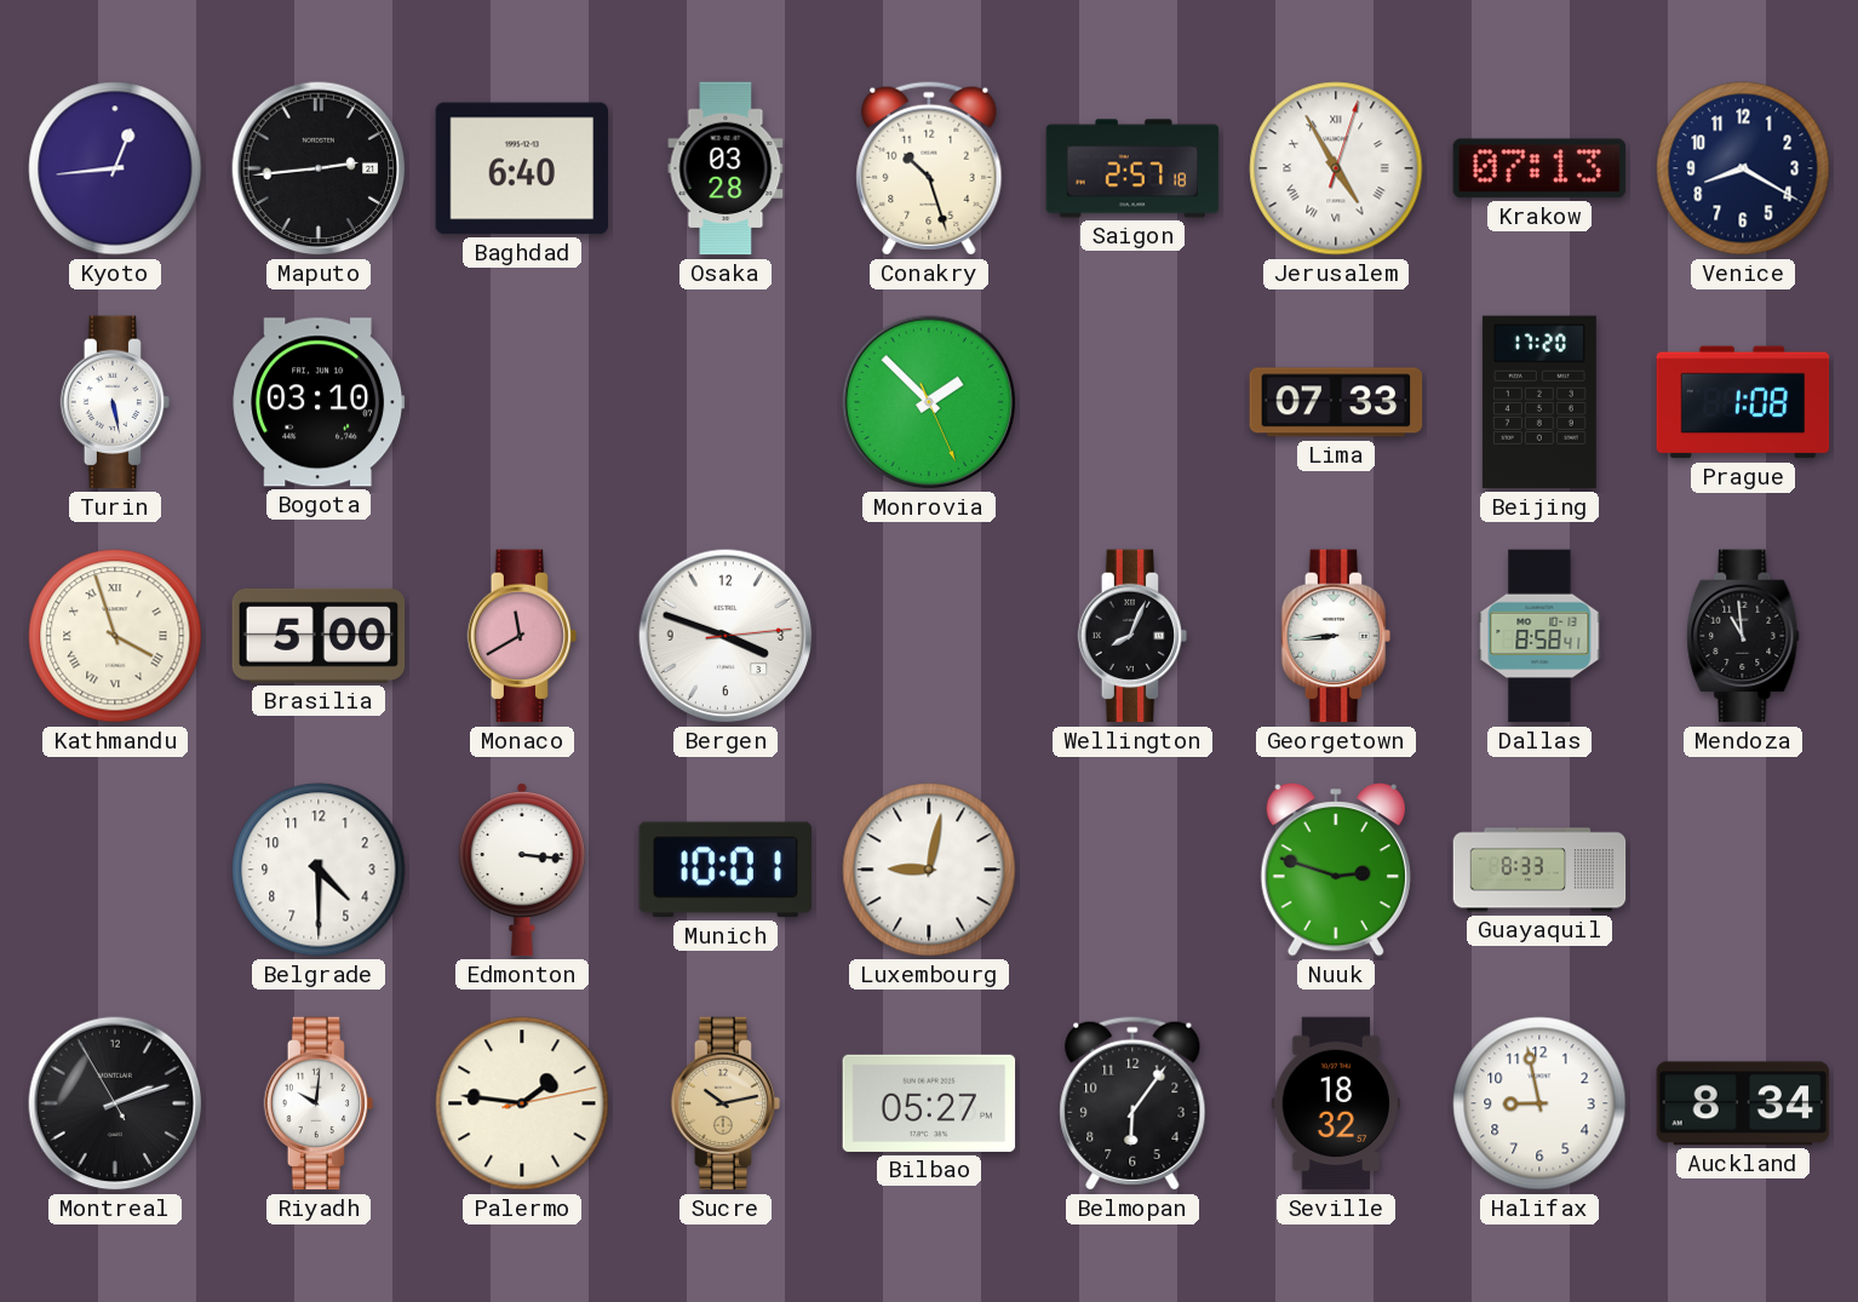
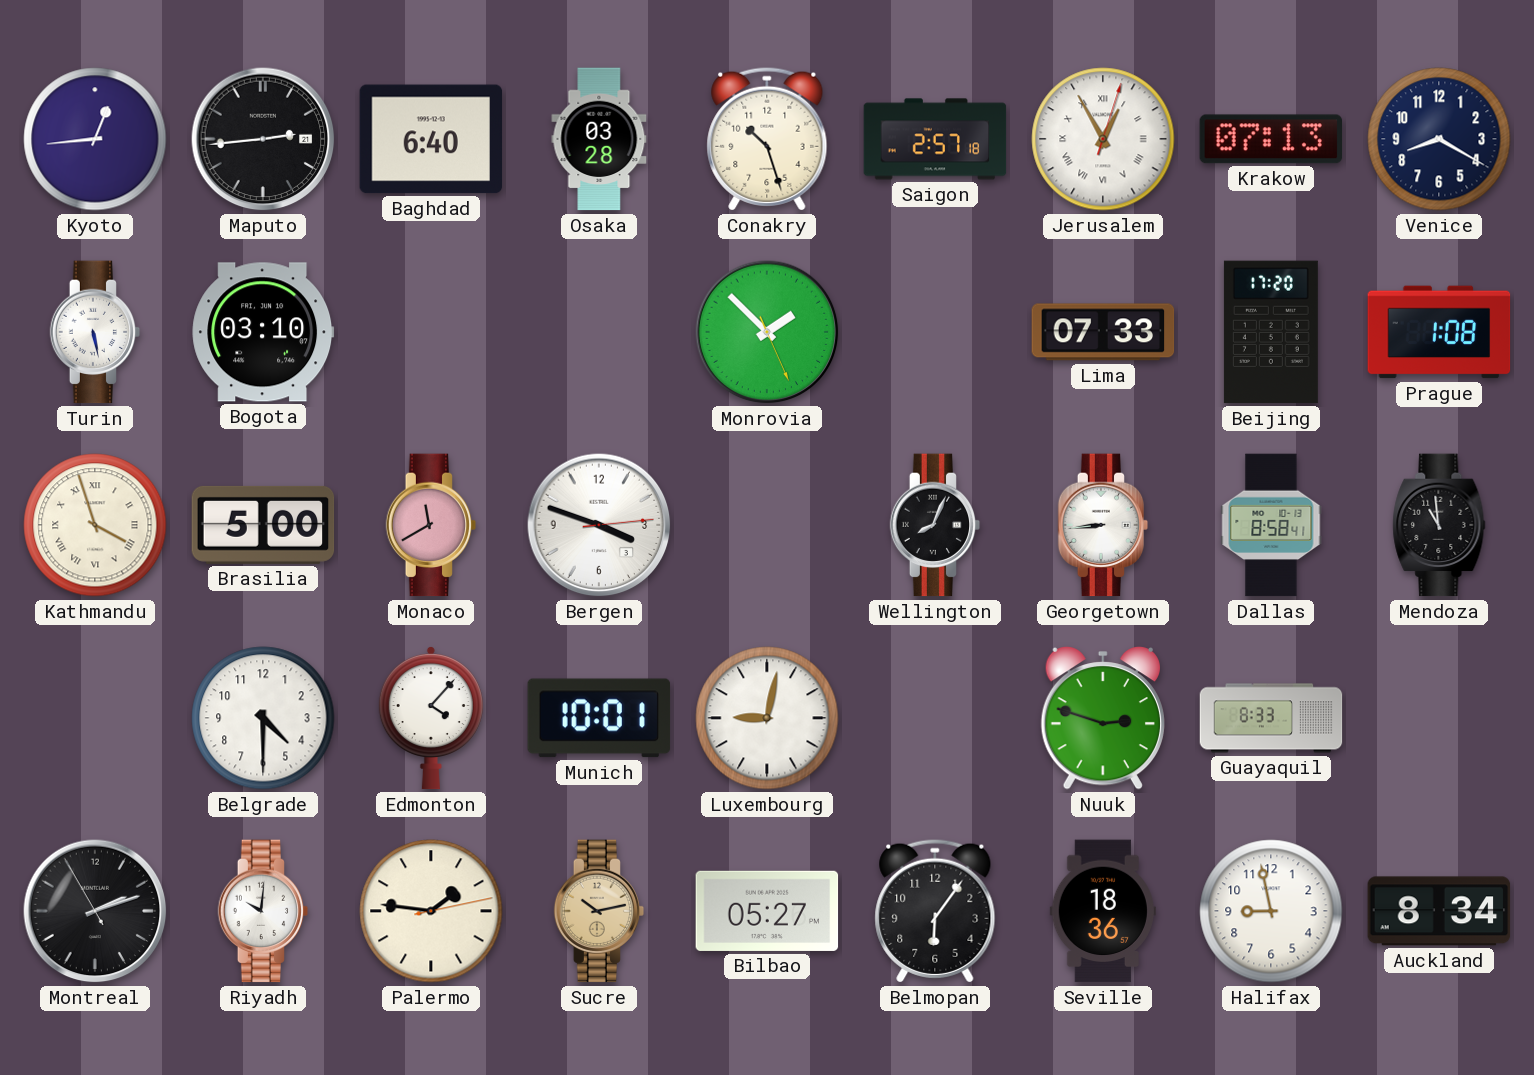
Jerusalem: 4:55 -> 12:55
Edmonton: 3:16 -> 4:07
Seville: 18:32 -> 18:36
